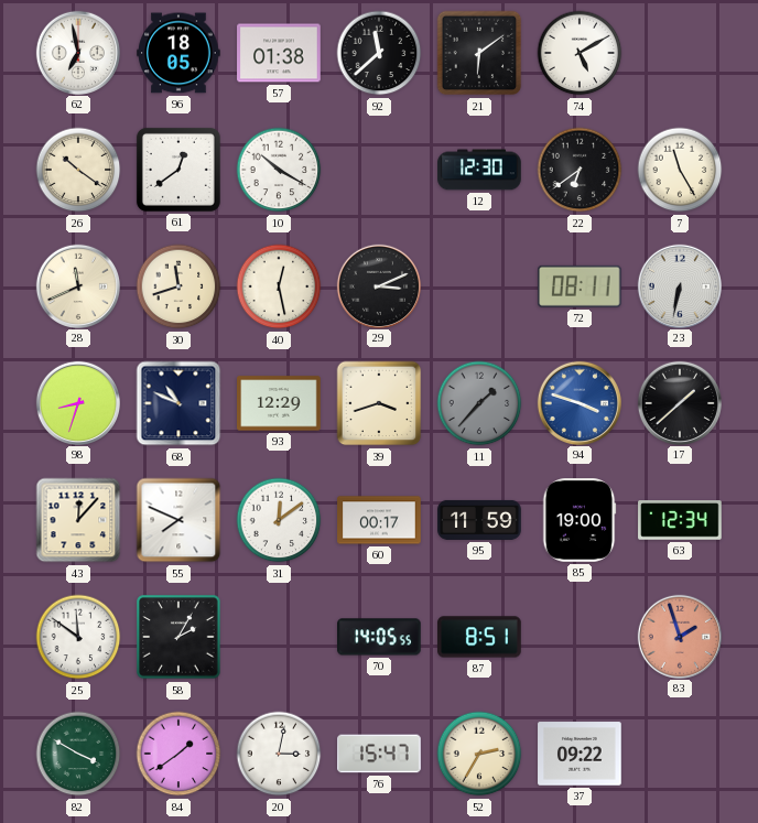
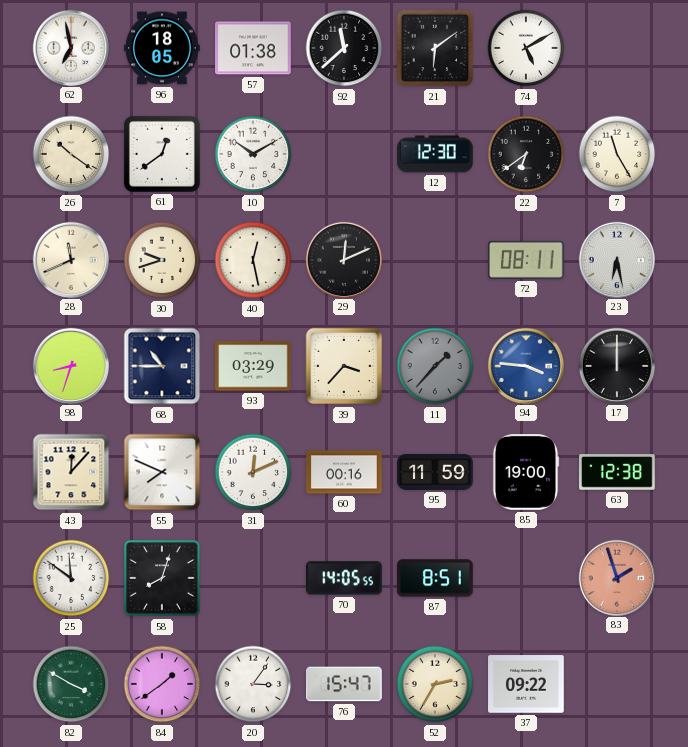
10: 10:20 -> 10:10
30: 11:42 -> 9:42
29: 3:11 -> 12:11
23: 6:32 -> 6:28
68: 10:49 -> 10:45
93: 12:29 -> 03:29
39: 3:42 -> 3:37
94: 3:48 -> 3:46
17: 1:38 -> 12:00
31: 12:09 -> 12:11
60: 00:17 -> 00:16
63: 12:34 -> 12:38
58: 2:05 -> 8:03
20: 3:02 -> 3:06
